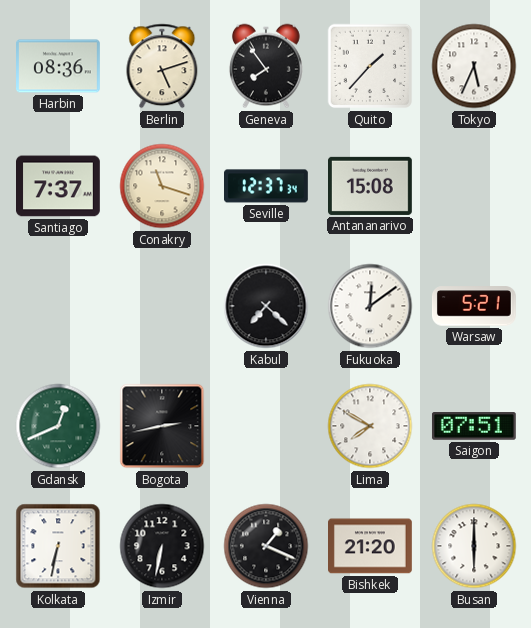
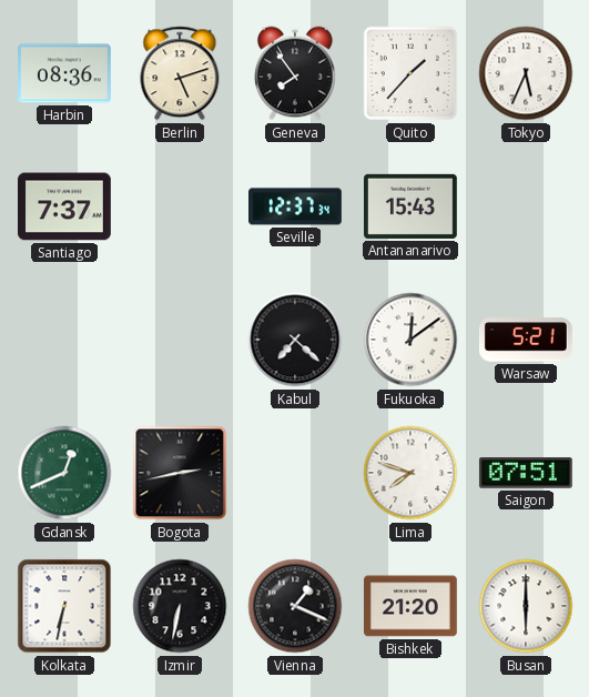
Conakry: 11:18 -> none
Antananarivo: 15:08 -> 15:43
Lima: 7:50 -> 7:48
